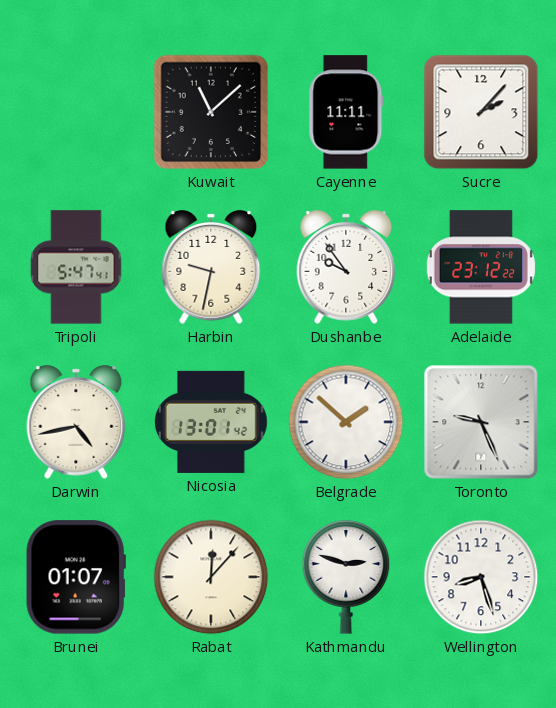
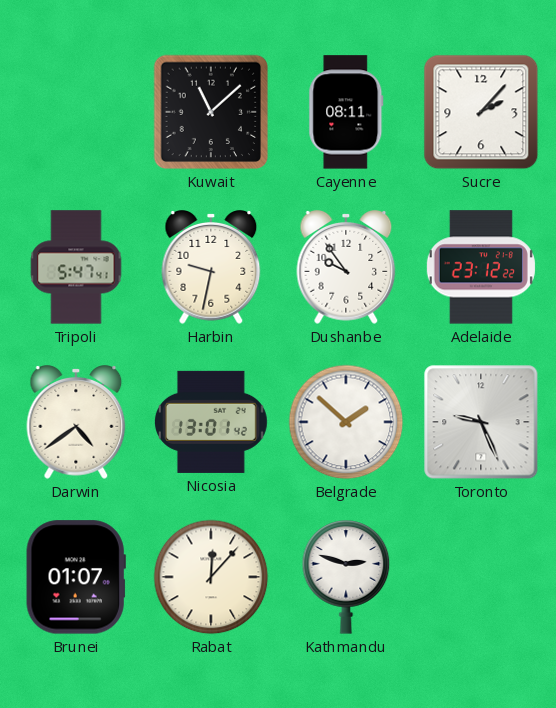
Cayenne: 11:11 -> 08:11
Darwin: 4:43 -> 4:39
Wellington: 8:27 -> none
